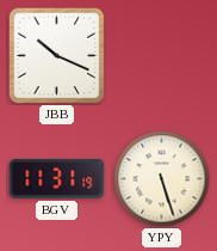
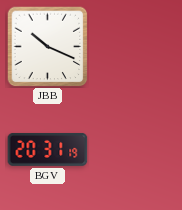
BGV: 11:31 -> 20:31
YPY: 5:27 -> none
